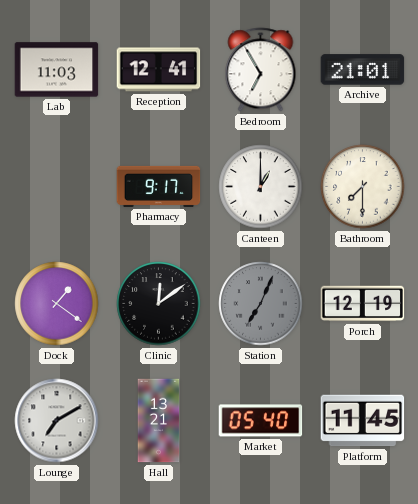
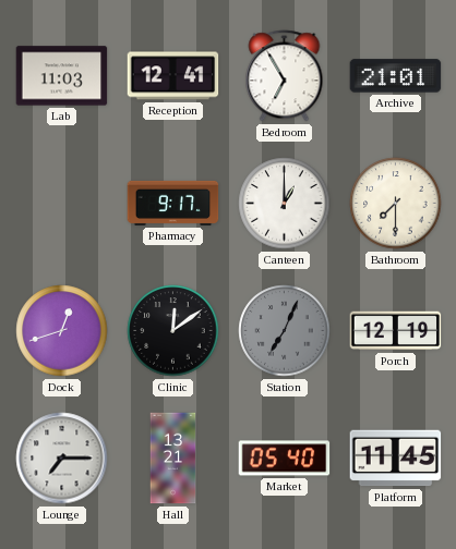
Dock: 1:21 -> 12:42
Lounge: 7:10 -> 7:15
